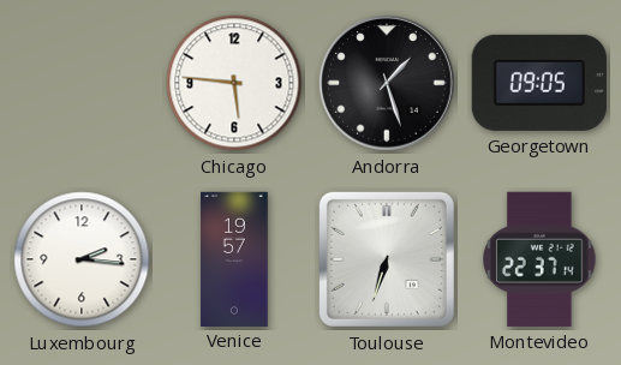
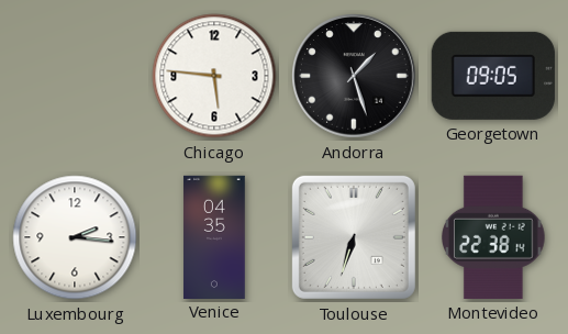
Venice: 19:57 -> 04:35
Montevideo: 22:37 -> 22:38
